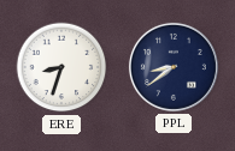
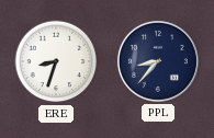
PPL: 8:39 -> 8:37
